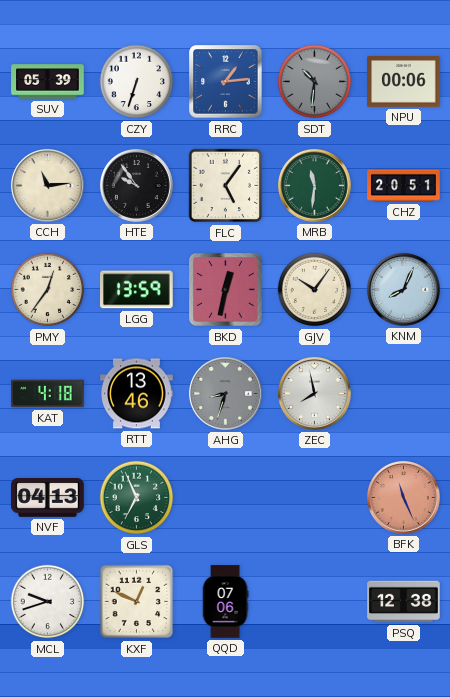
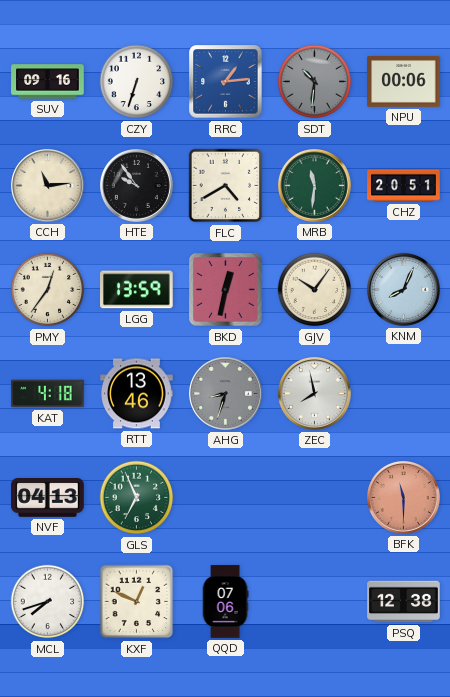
SUV: 05:39 -> 09:16
FLC: 5:06 -> 4:40
BFK: 11:26 -> 11:30
MCL: 9:42 -> 7:42
